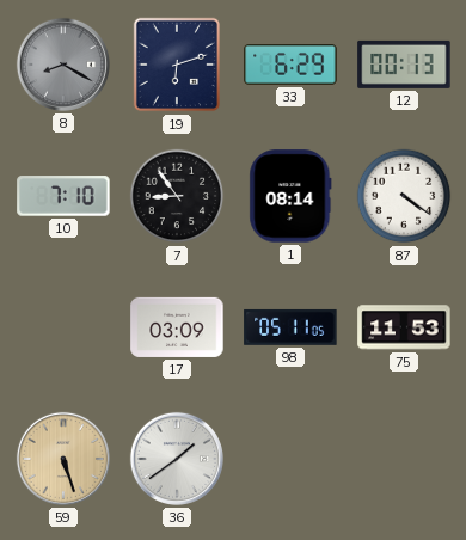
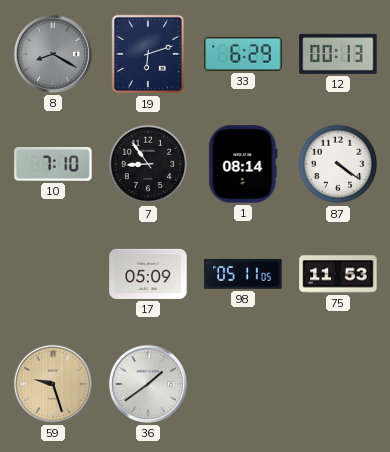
17: 03:09 -> 05:09
59: 5:27 -> 9:27
